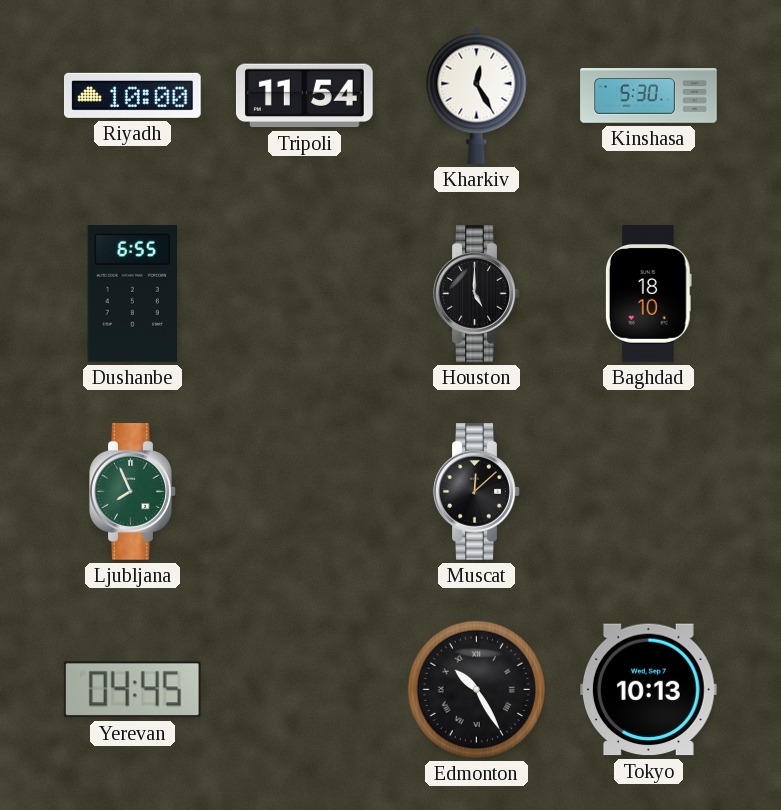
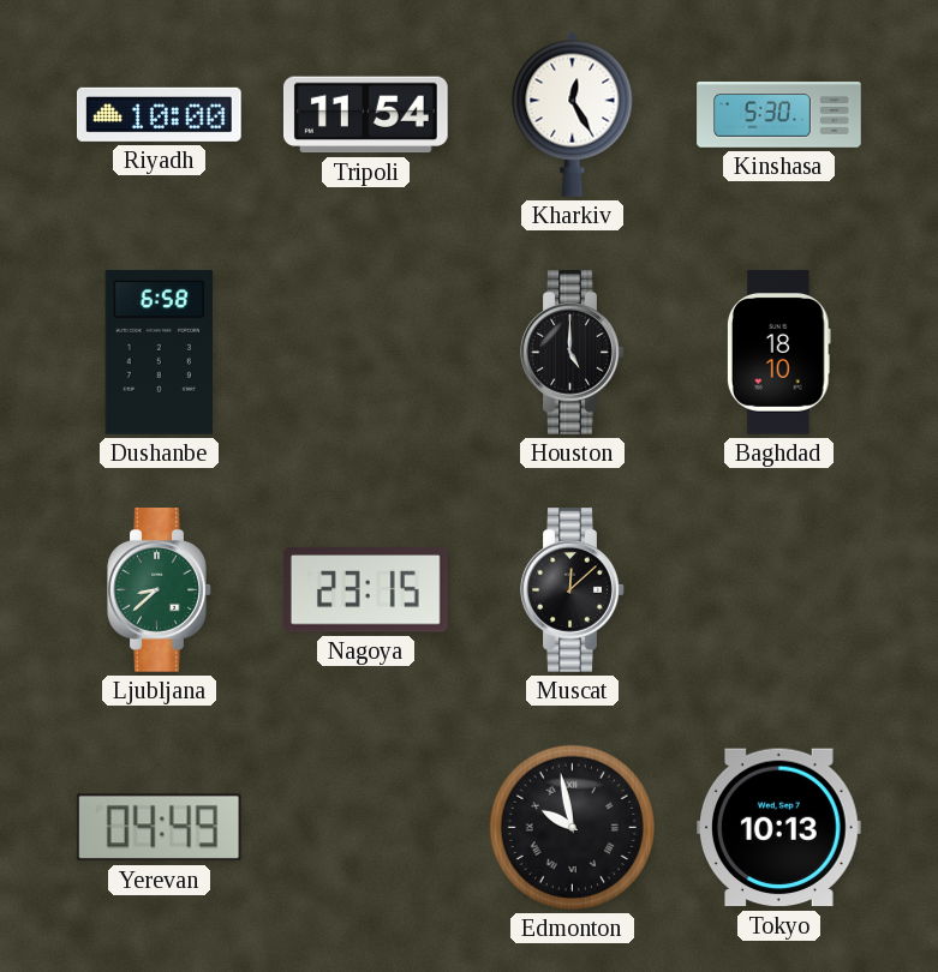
Dushanbe: 6:55 -> 6:58
Ljubljana: 7:56 -> 8:38
Nagoya: none -> 23:15
Yerevan: 04:45 -> 04:49
Edmonton: 10:25 -> 9:58
